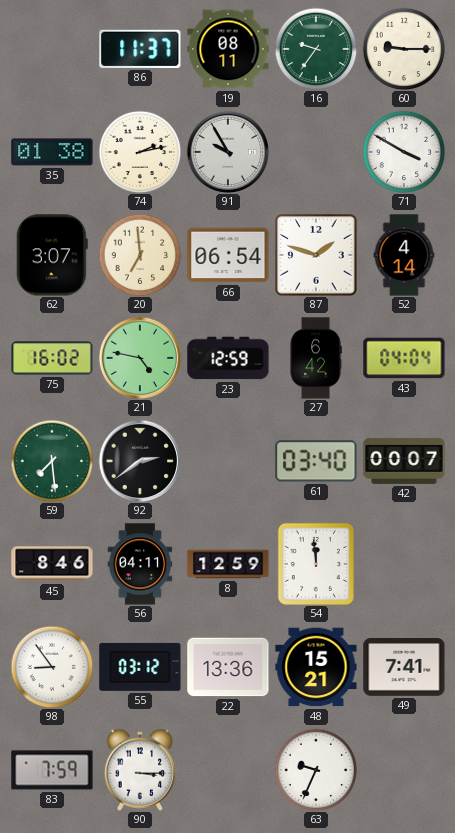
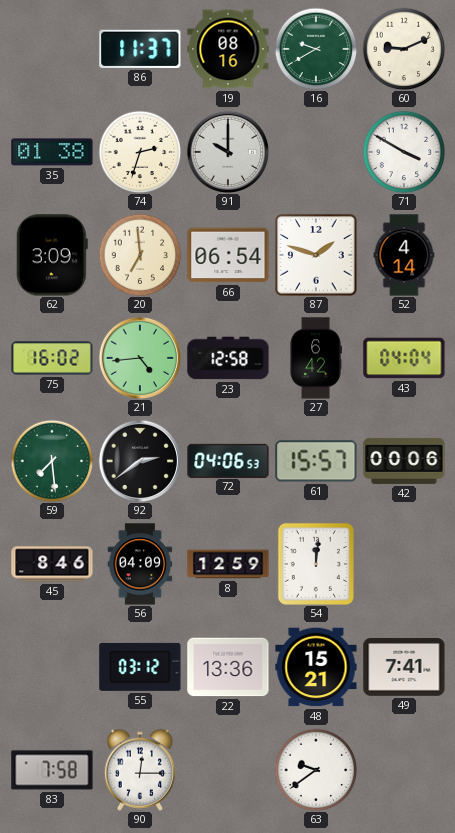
19: 08:11 -> 08:16
16: 9:36 -> 9:40
60: 9:15 -> 9:11
74: 2:13 -> 2:33
91: 9:55 -> 10:00
62: 3:07 -> 3:09
21: 4:47 -> 4:44
23: 12:59 -> 12:58
72: none -> 04:06
61: 03:40 -> 15:57
42: 00:07 -> 00:06
56: 04:11 -> 04:09
54: 11:59 -> 12:01
98: 8:54 -> none
83: 7:59 -> 7:58
90: 3:15 -> 12:15
63: 9:34 -> 9:39
